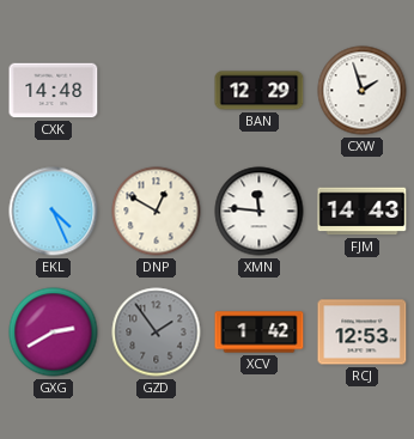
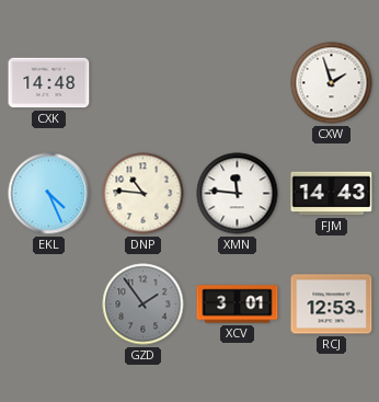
BAN: 12:29 -> none
DNP: 12:50 -> 10:46
GXG: 2:40 -> none
XCV: 1:42 -> 3:01
